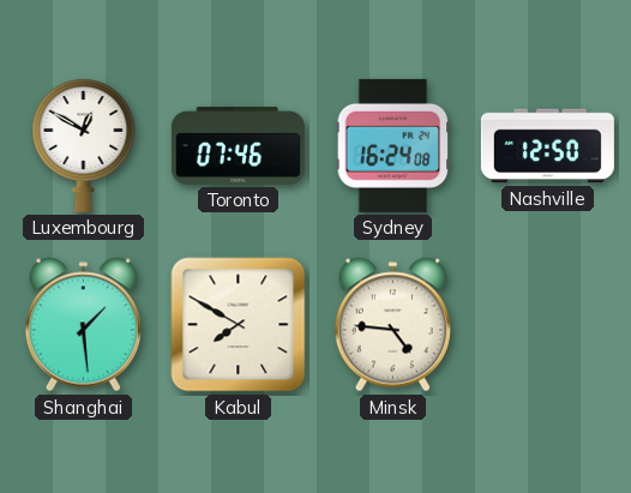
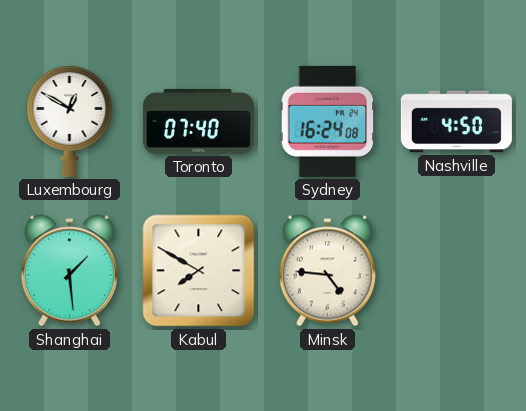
Toronto: 07:46 -> 07:40
Nashville: 12:50 -> 4:50
